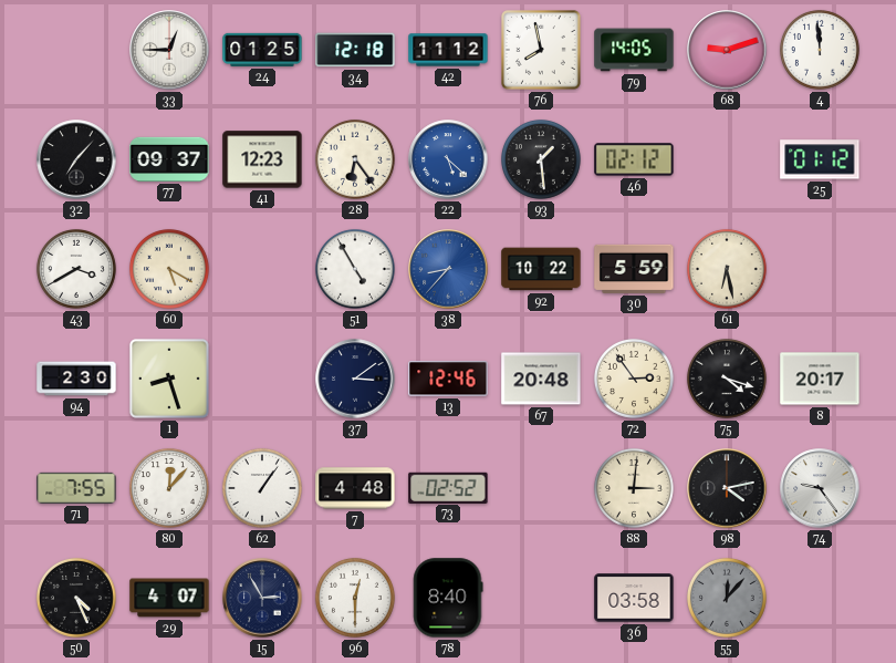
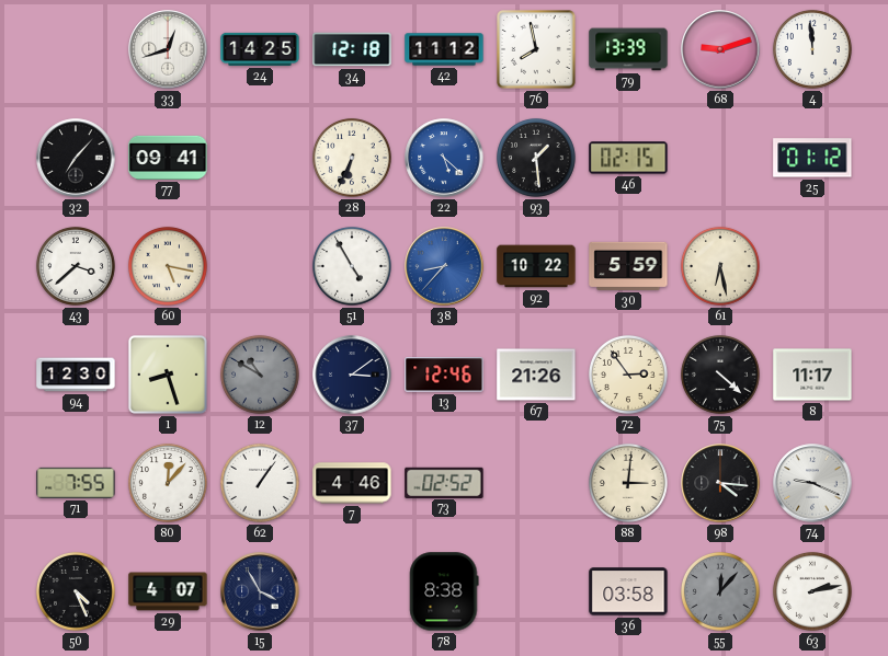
33: 12:45 -> 12:42
24: 01:25 -> 14:25
79: 14:05 -> 13:39
77: 09:37 -> 09:41
41: 12:23 -> none
28: 6:24 -> 6:34
46: 02:12 -> 02:15
43: 3:40 -> 3:38
60: 5:20 -> 5:17
94: 2:30 -> 12:30
12: none -> 10:50
67: 20:48 -> 21:26
75: 4:18 -> 4:22
8: 20:17 -> 11:17
7: 4:48 -> 4:46
98: 4:13 -> 4:16
74: 9:24 -> 9:19
15: 2:55 -> 3:55
96: 12:30 -> none
78: 8:40 -> 8:38
63: none -> 2:13
